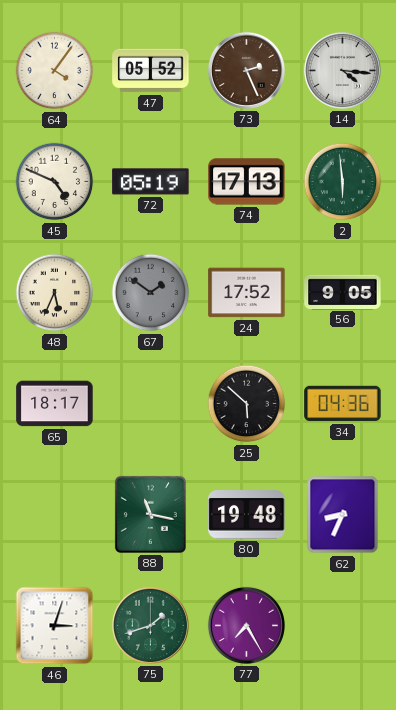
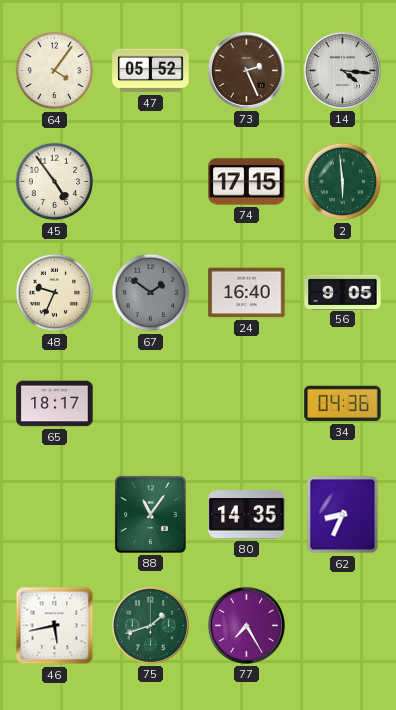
45: 4:49 -> 4:54
72: 05:19 -> none
74: 17:13 -> 17:15
48: 5:34 -> 9:34
24: 17:52 -> 16:40
25: 5:52 -> none
88: 11:17 -> 11:06
80: 19:48 -> 14:35
46: 3:03 -> 5:43
